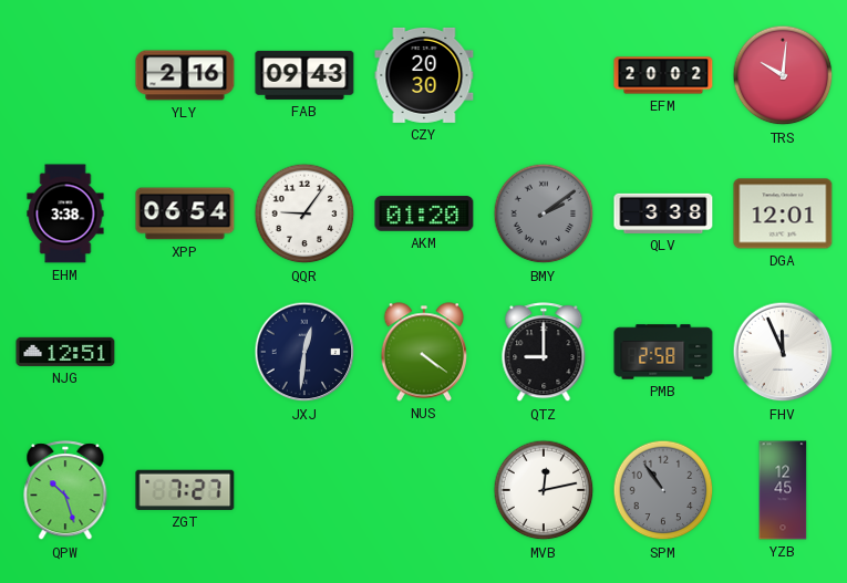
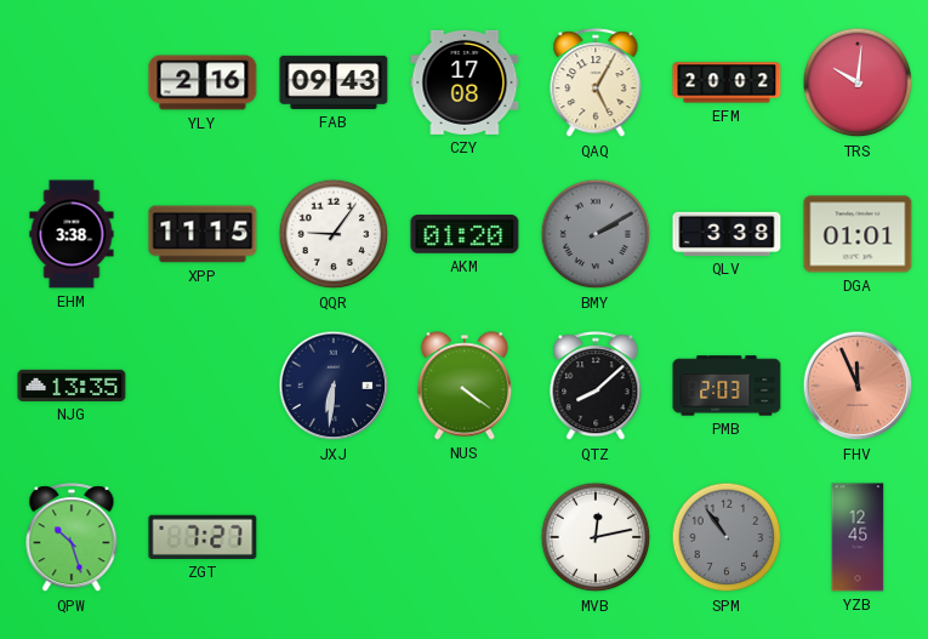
CZY: 20:30 -> 17:08
QAQ: none -> 5:05
XPP: 06:54 -> 11:15
BMY: 2:09 -> 2:10
DGA: 12:01 -> 01:01
NJG: 12:51 -> 13:35
JXJ: 12:31 -> 6:31
QTZ: 9:00 -> 8:08
PMB: 2:58 -> 2:03
FHV dial: white -> salmon
